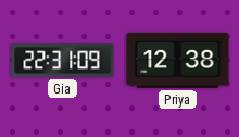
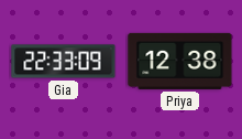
Gia: 22:31 -> 22:33
